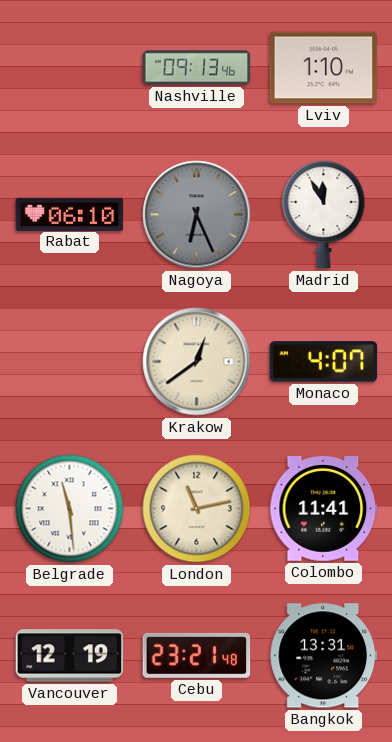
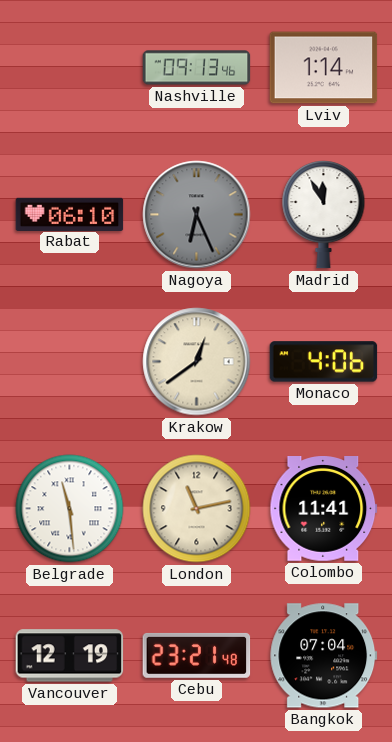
Lviv: 1:10 -> 1:14
Monaco: 4:07 -> 4:06
Bangkok: 13:31 -> 07:04
